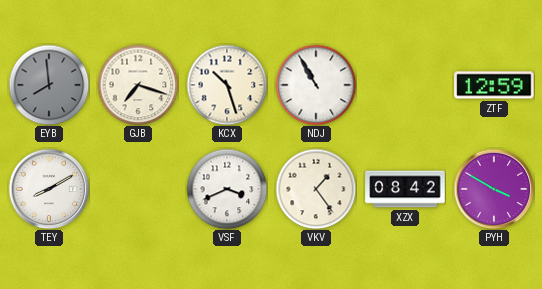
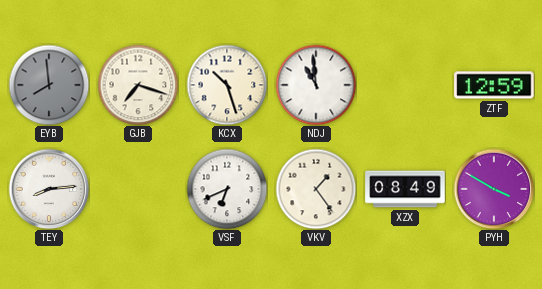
NDJ: 10:55 -> 10:59
TEY: 8:10 -> 8:14
VSF: 3:41 -> 6:41
XZX: 08:42 -> 08:49
